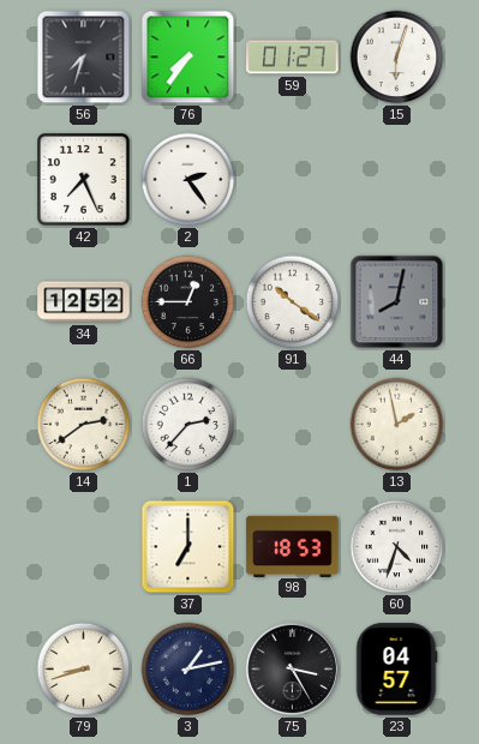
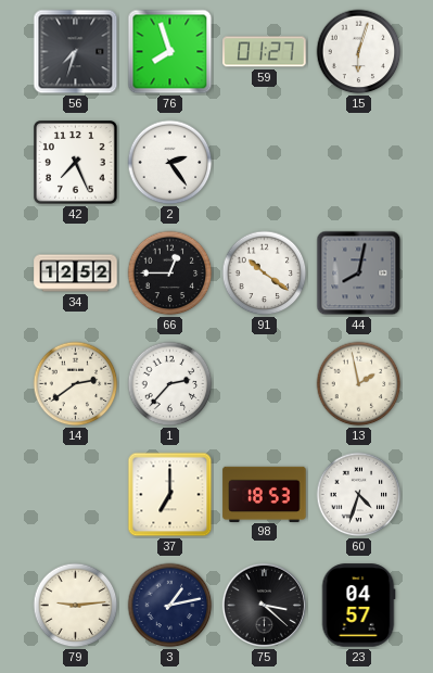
76: 7:36 -> 7:57
79: 8:42 -> 9:14
75: 3:25 -> 3:22
